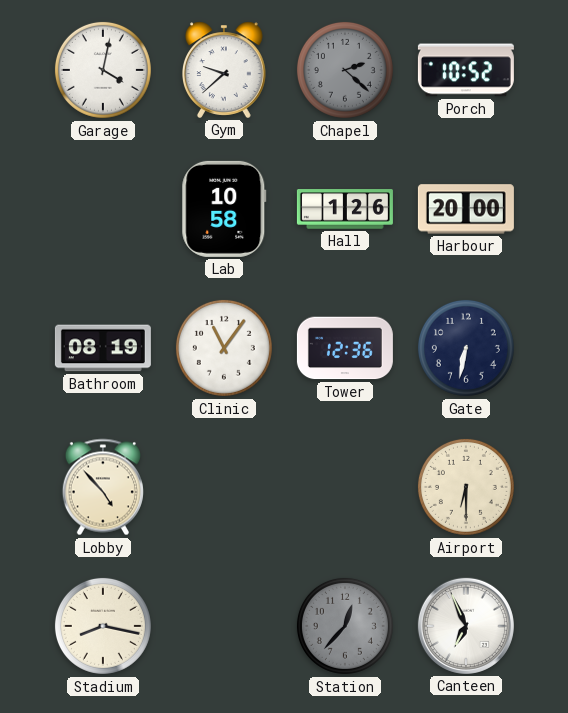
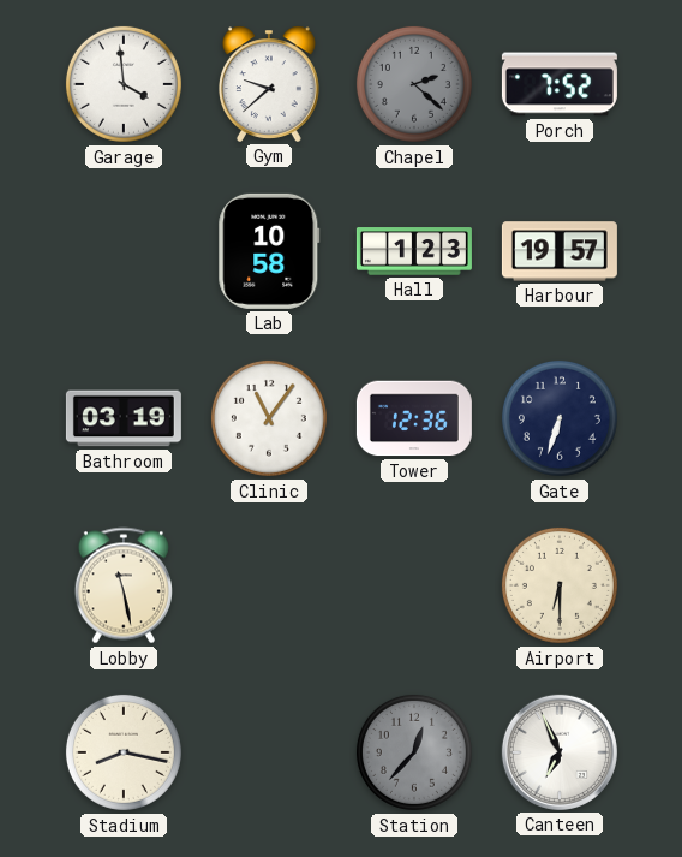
Garage: 4:02 -> 3:59
Porch: 10:52 -> 7:52
Hall: 1:26 -> 1:23
Harbour: 20:00 -> 19:57
Bathroom: 08:19 -> 03:19
Gate: 6:32 -> 6:33
Lobby: 4:53 -> 11:28
